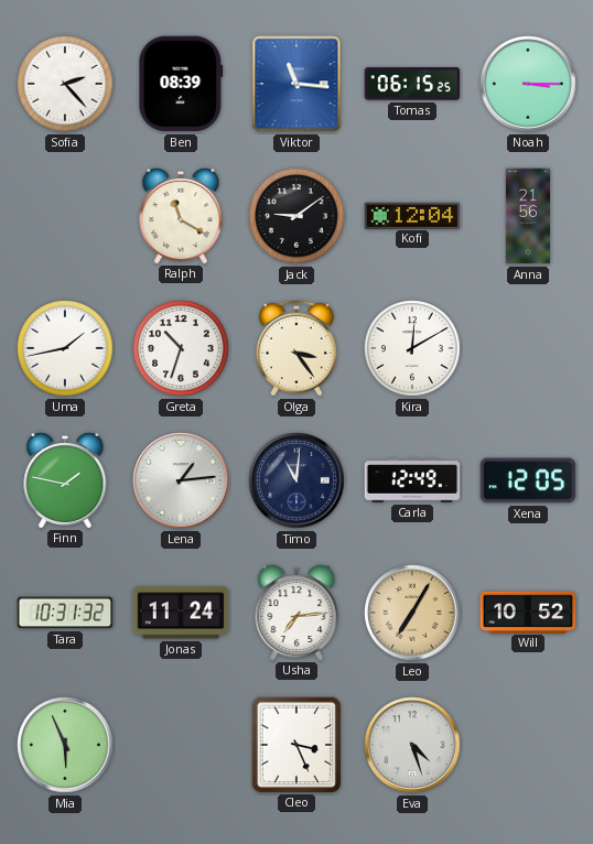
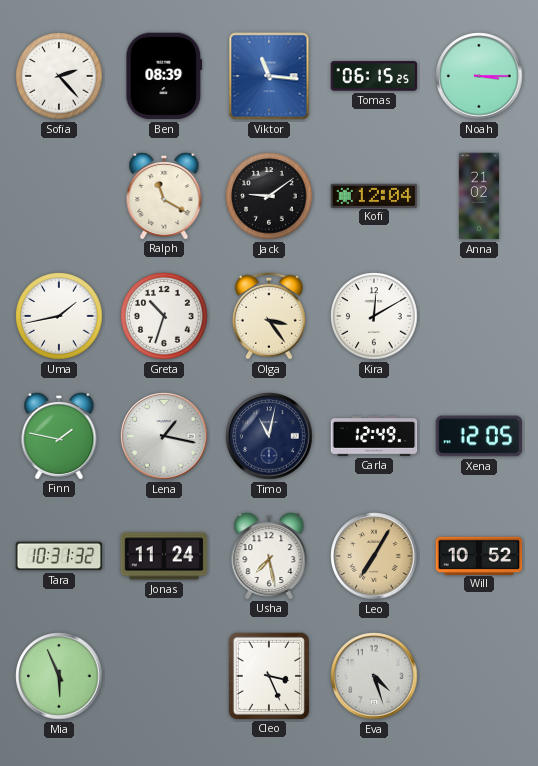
Anna: 21:56 -> 21:02
Lena: 1:14 -> 1:17
Timo: 11:01 -> 11:02
Usha: 7:14 -> 7:28
